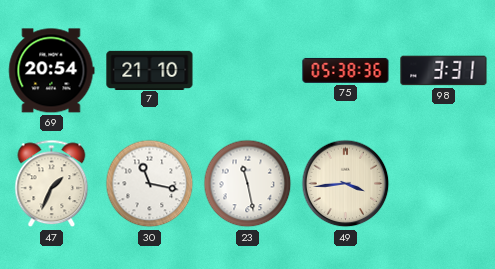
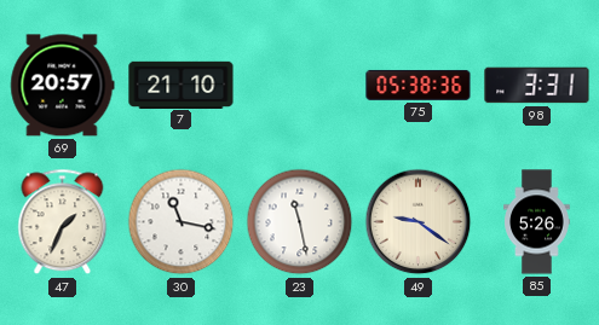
69: 20:54 -> 20:57
49: 3:44 -> 9:21
85: none -> 5:26
